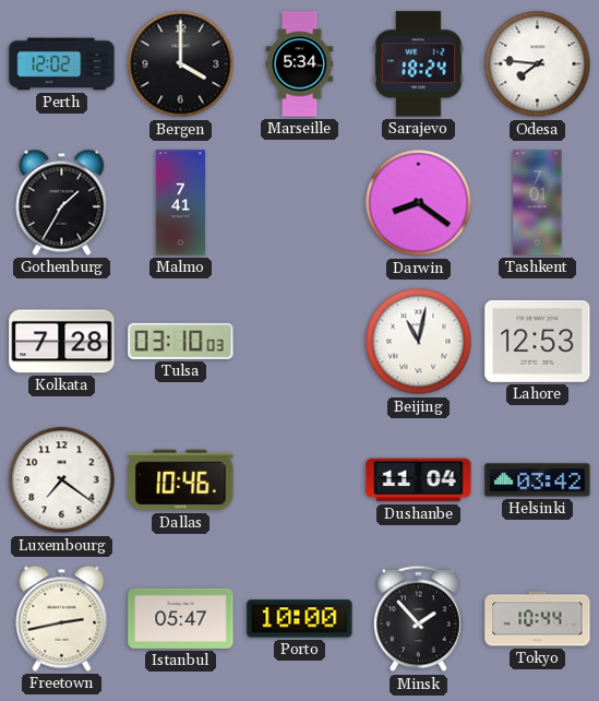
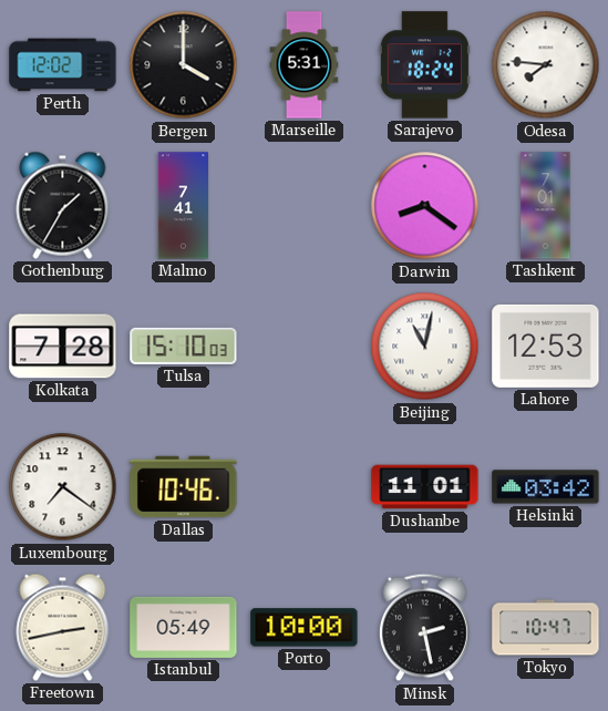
Marseille: 5:34 -> 5:31
Tulsa: 03:10 -> 15:10
Dushanbe: 11:04 -> 11:01
Istanbul: 05:47 -> 05:49
Minsk: 1:53 -> 2:28
Tokyo: 10:44 -> 10:47
